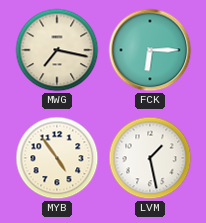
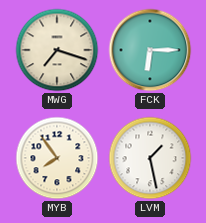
MWG: 7:17 -> 7:18
MYB: 4:54 -> 7:54
